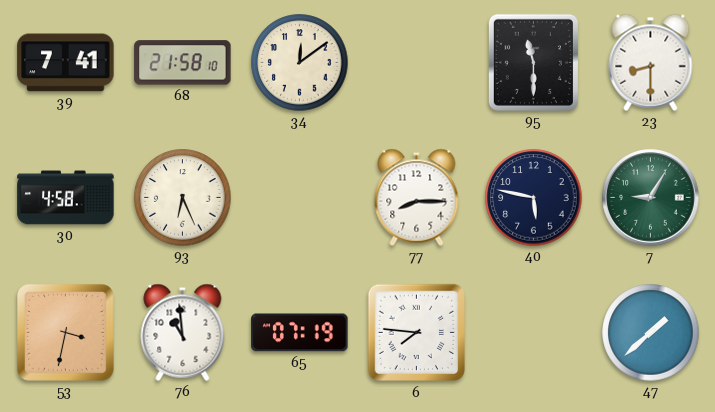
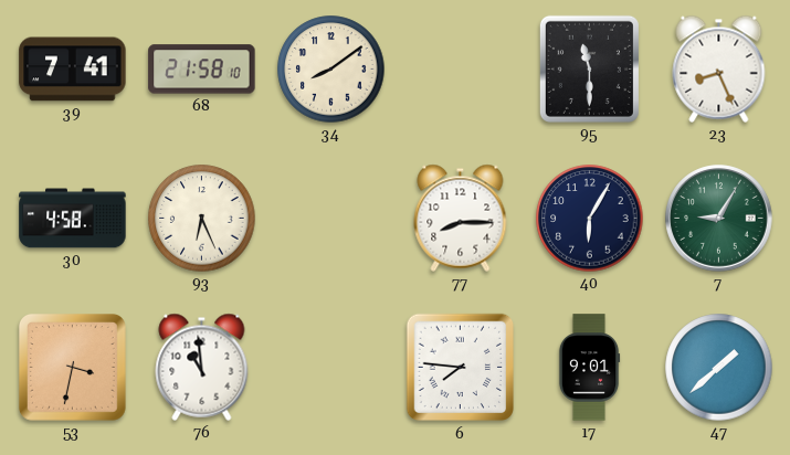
34: 12:09 -> 8:09
23: 8:30 -> 8:26
40: 5:47 -> 6:05
65: 07:19 -> none
17: none -> 9:01
